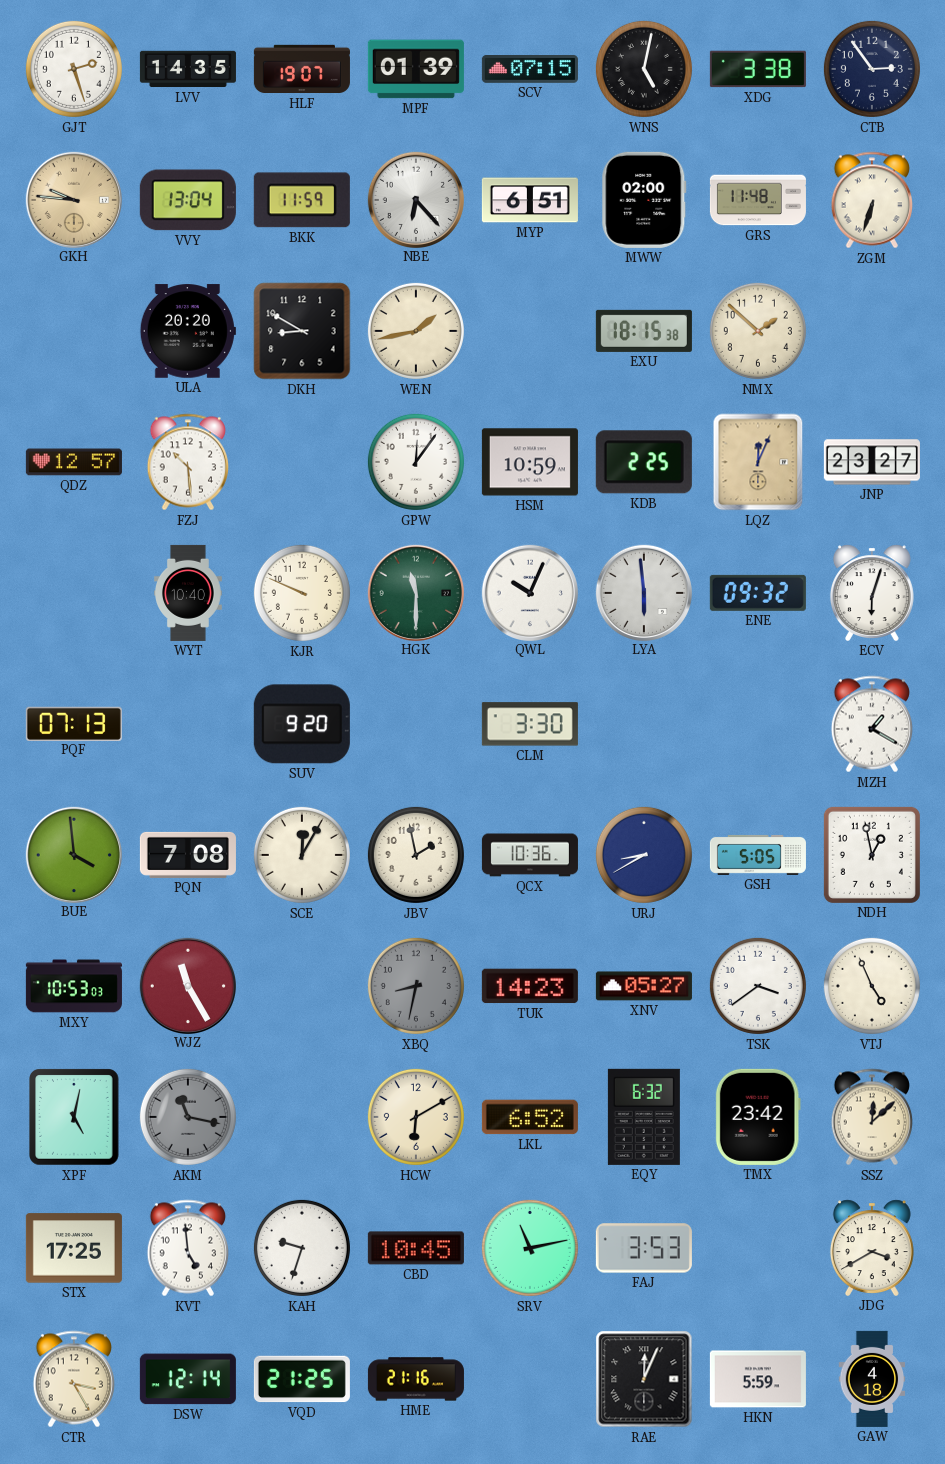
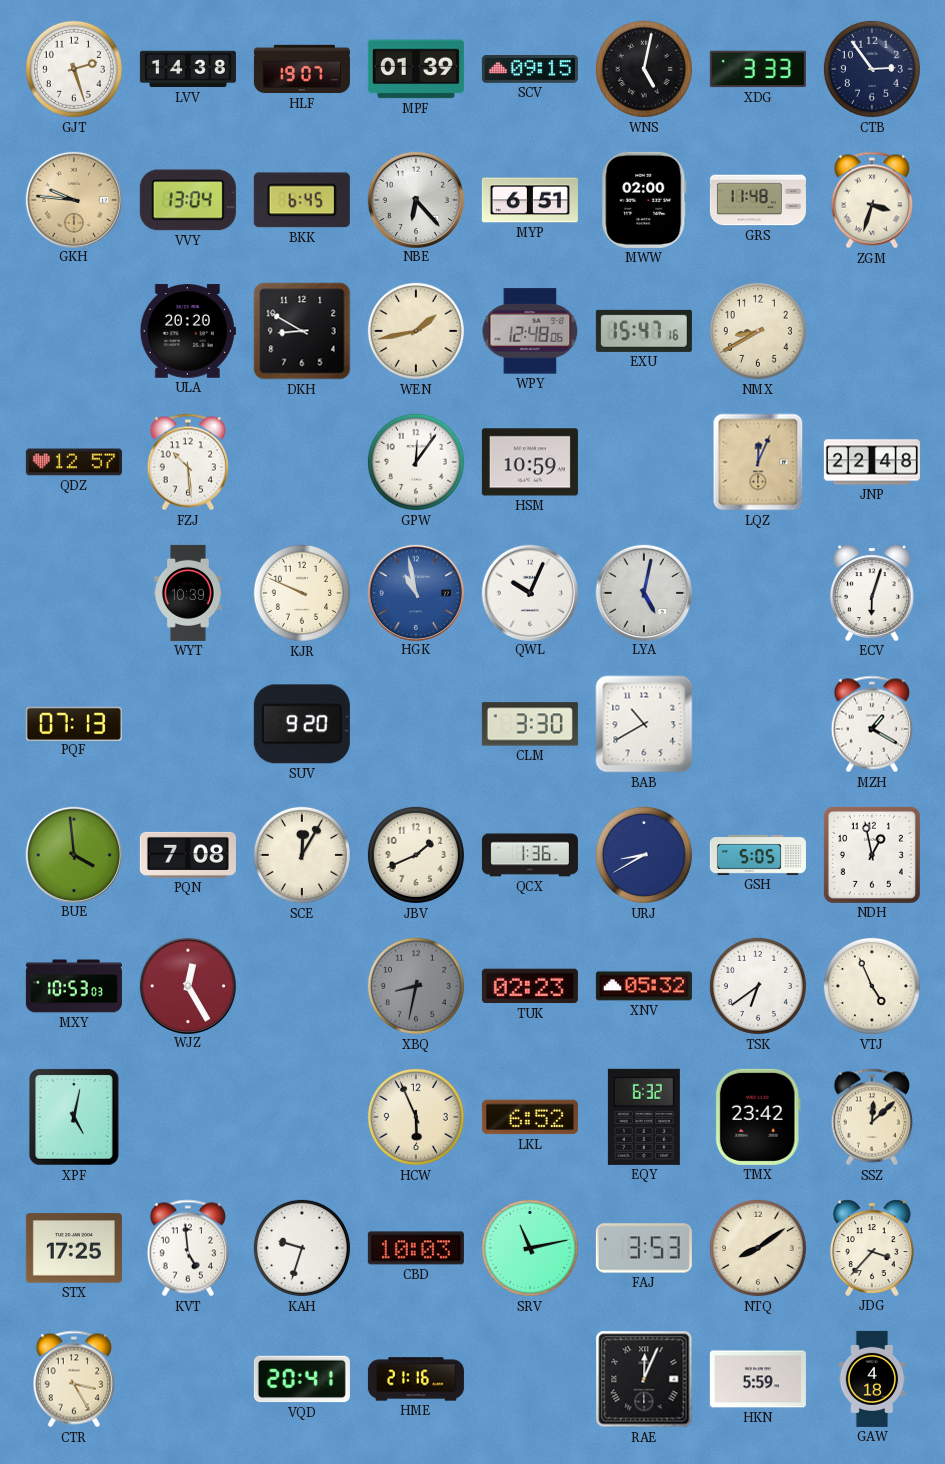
LVV: 14:35 -> 14:38
SCV: 07:15 -> 09:15
XDG: 3:38 -> 3:33
BKK: 11:59 -> 6:45
ZGM: 6:33 -> 3:33
WPY: none -> 12:48
EXU: 18:15 -> 15:47
NMX: 1:52 -> 8:40
KDB: 2:25 -> none
JNP: 23:27 -> 22:48
WYT: 10:40 -> 10:39
HGK: 11:30 -> 10:58
HGK dial: green -> blue
LYA: 5:59 -> 5:02
ENE: 09:32 -> none
BAB: none -> 10:40
JBV: 1:58 -> 1:41
QCX: 10:36 -> 1:36
WJZ: 11:25 -> 12:25
TUK: 14:23 -> 02:23
XNV: 05:27 -> 05:32
TSK: 3:39 -> 6:39
AKM: 11:17 -> none
HCW: 6:10 -> 5:56
CBD: 10:45 -> 10:03
NTQ: none -> 8:09
JDG: 3:40 -> 3:37
DSW: 12:14 -> none
VQD: 21:25 -> 20:41
